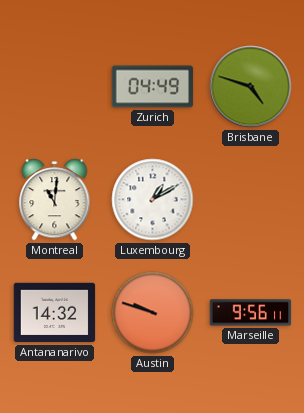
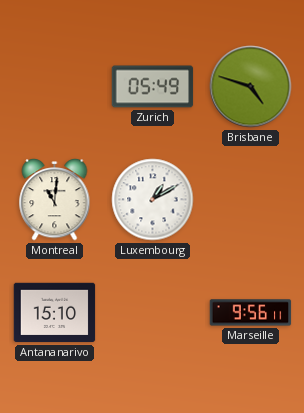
Zurich: 04:49 -> 05:49
Antananarivo: 14:32 -> 15:10
Austin: 9:48 -> none
